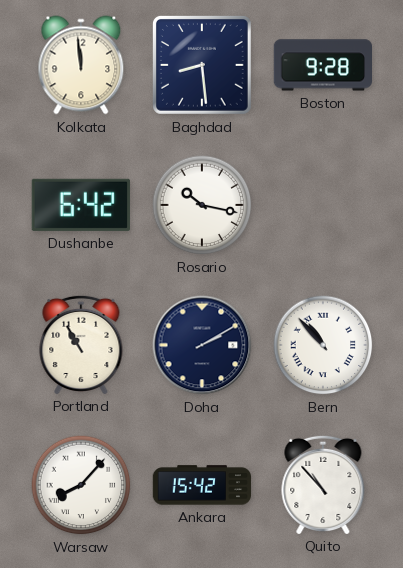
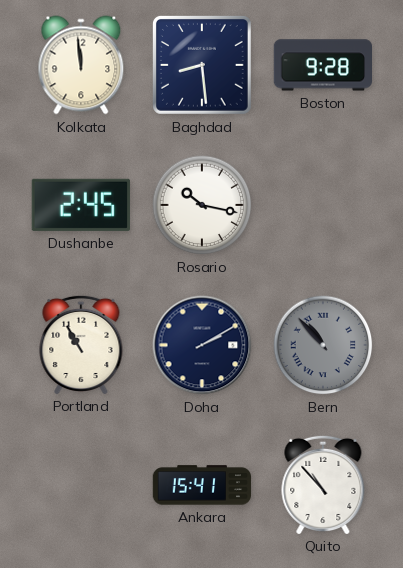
Dushanbe: 6:42 -> 2:45
Bern dial: white -> grey
Warsaw: 8:07 -> none
Ankara: 15:42 -> 15:41
